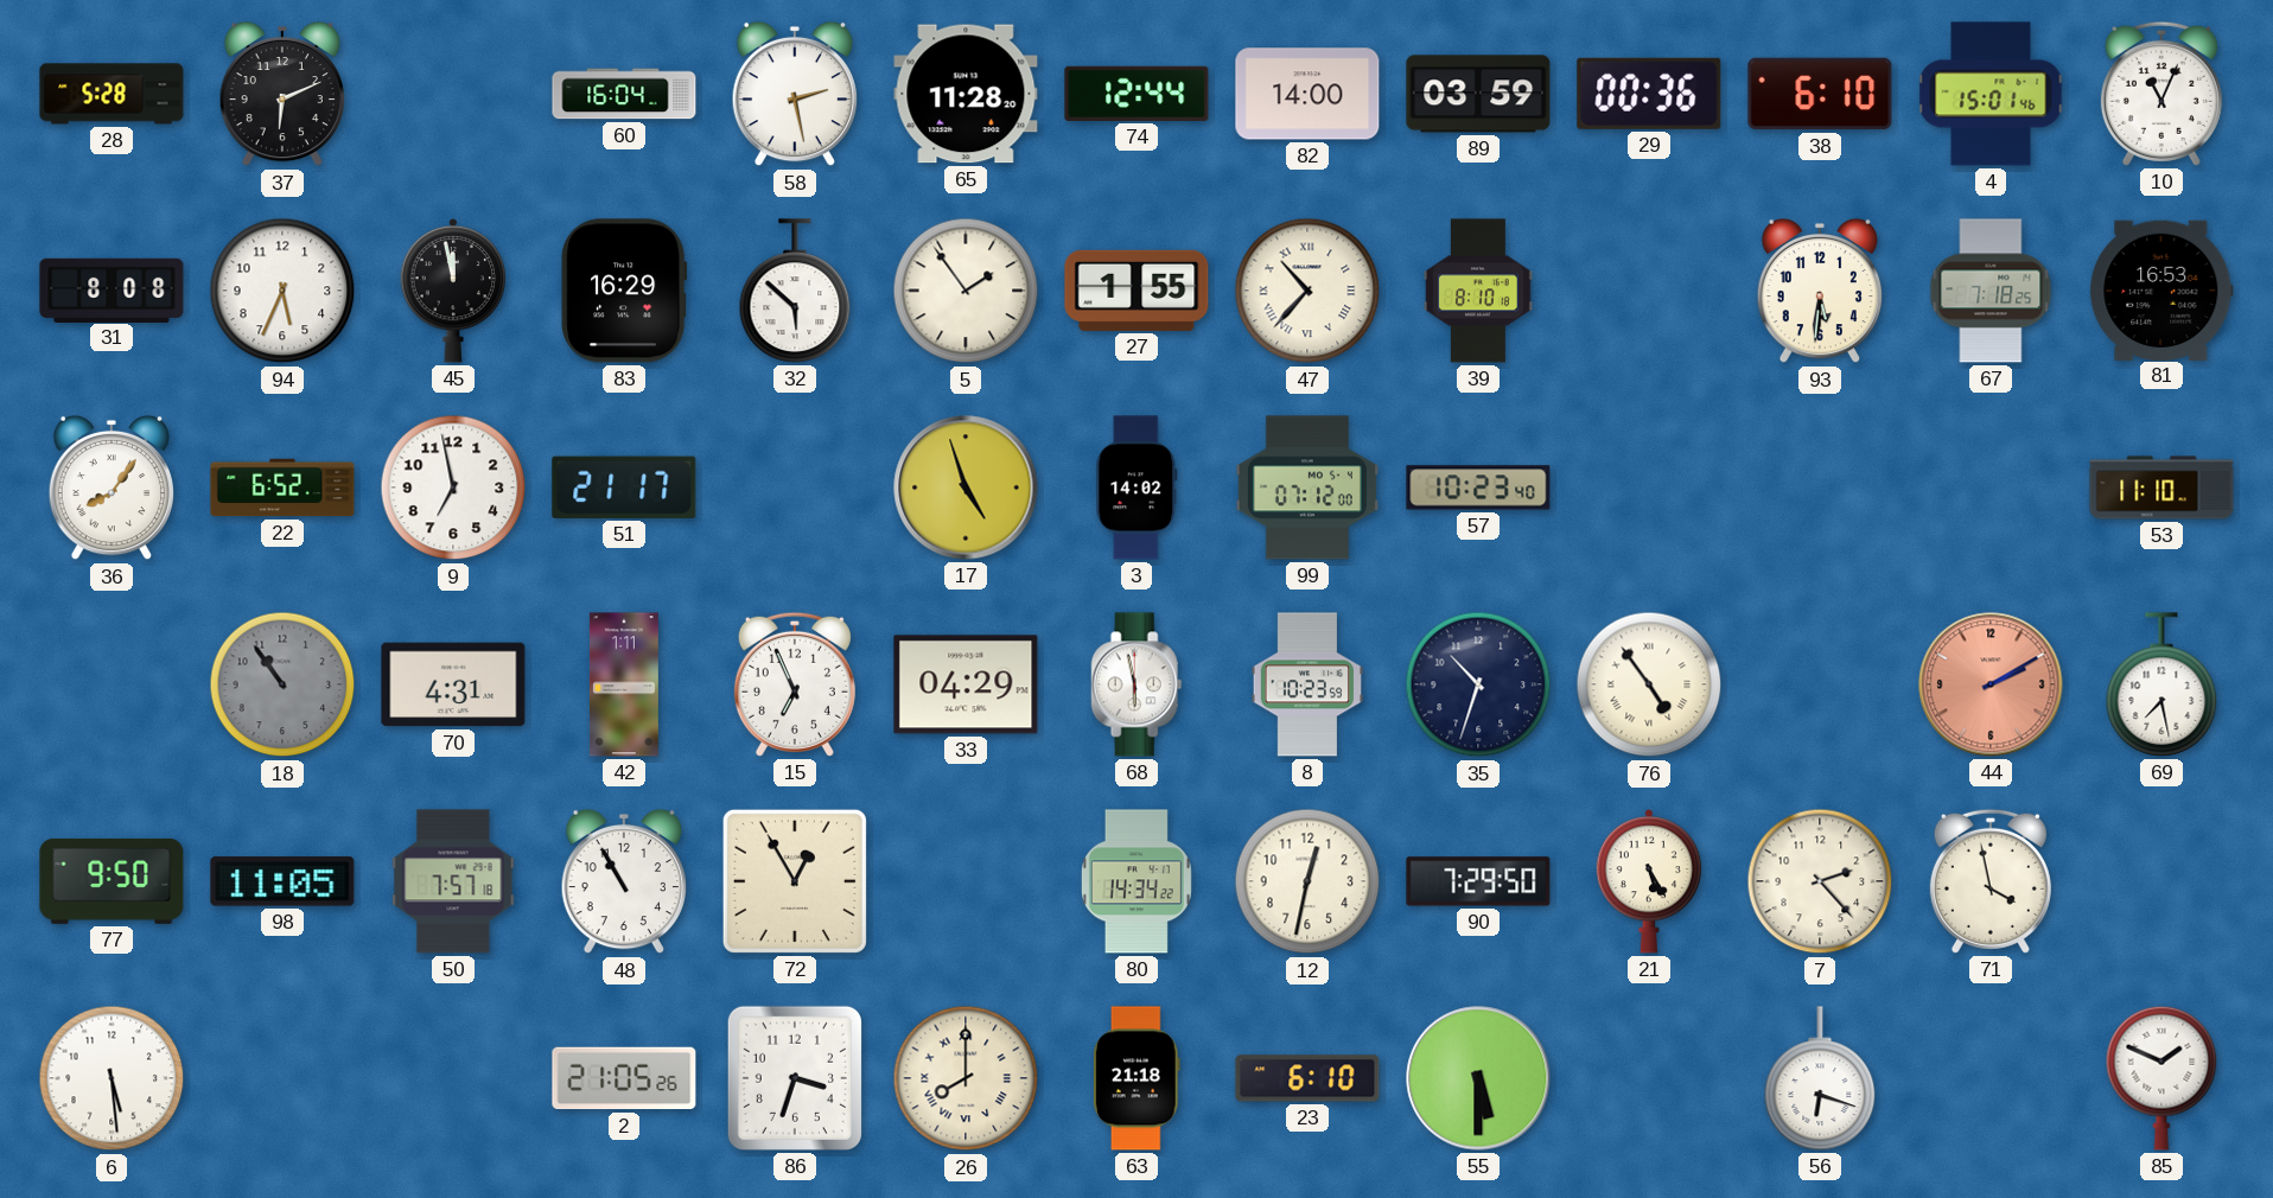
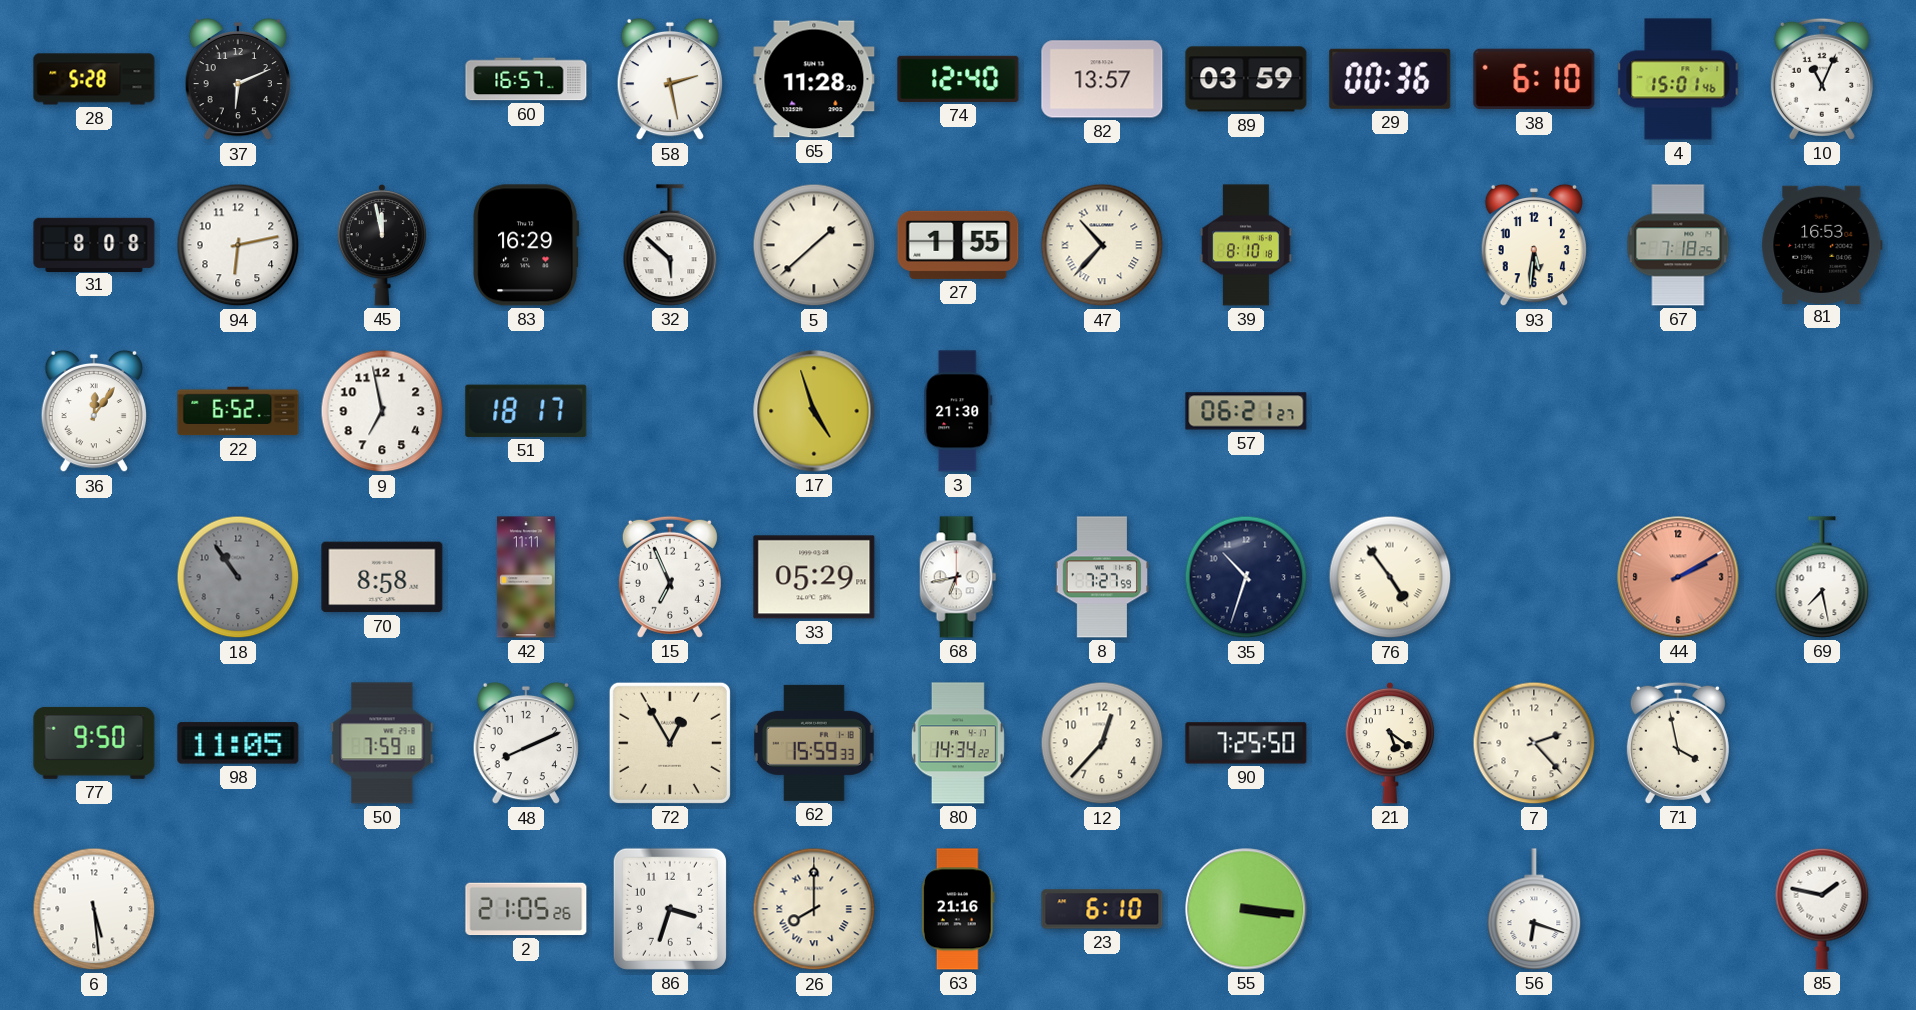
60: 16:04 -> 16:57
74: 12:44 -> 12:40
82: 14:00 -> 13:57
94: 5:34 -> 6:13
5: 1:54 -> 1:38
36: 8:06 -> 12:06
51: 21:17 -> 18:17
3: 14:02 -> 21:30
99: 07:12 -> none
57: 10:23 -> 06:21
53: 11:10 -> none
70: 4:31 -> 8:58
42: 1:11 -> 11:11
33: 04:29 -> 05:29
68: 5:58 -> 6:43
8: 10:23 -> 7:27
50: 7:57 -> 7:59
48: 10:55 -> 8:11
62: none -> 15:59
12: 12:32 -> 12:37
90: 7:29 -> 7:25
21: 5:25 -> 5:21
63: 21:18 -> 21:16
55: 5:30 -> 3:16
85: 1:49 -> 1:47
